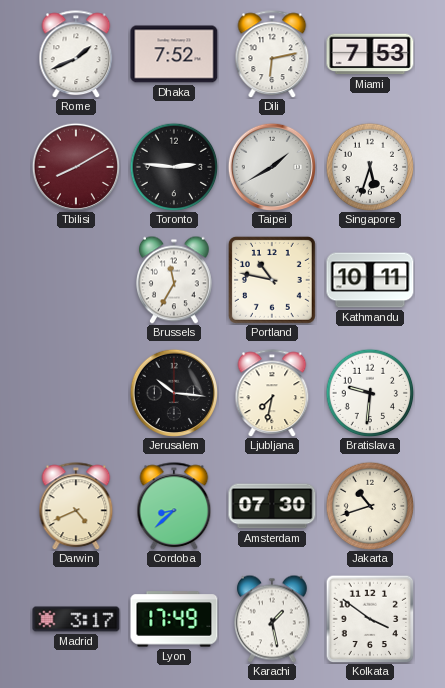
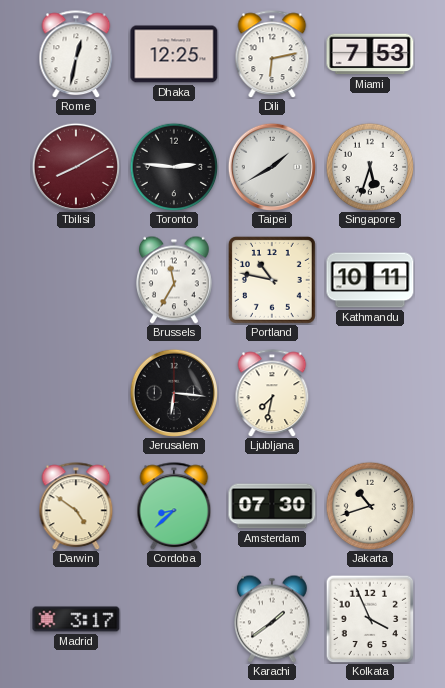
Rome: 1:41 -> 12:32
Dhaka: 7:52 -> 12:25
Jerusalem: 10:16 -> 6:16
Bratislava: 9:31 -> none
Darwin: 4:41 -> 4:51
Lyon: 17:49 -> none
Karachi: 1:28 -> 1:39
Kolkata: 3:51 -> 3:56
